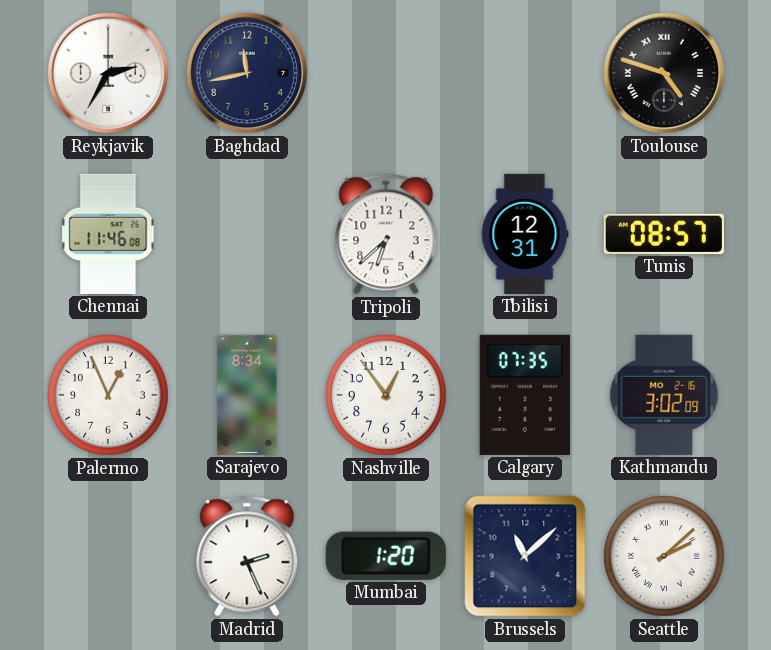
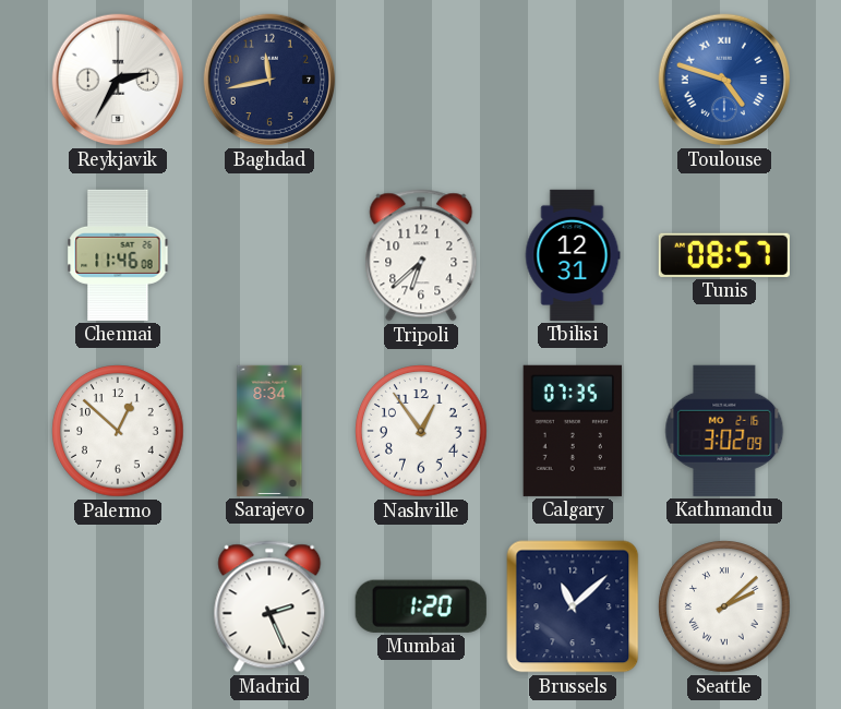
Toulouse dial: black -> blue
Palermo: 12:56 -> 12:52
